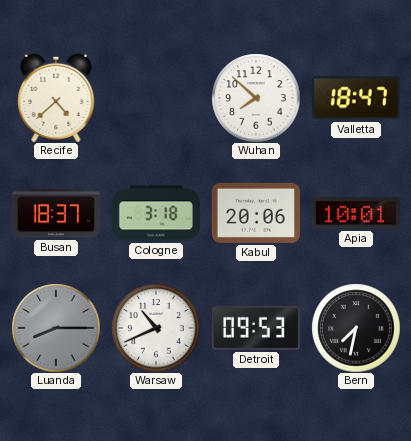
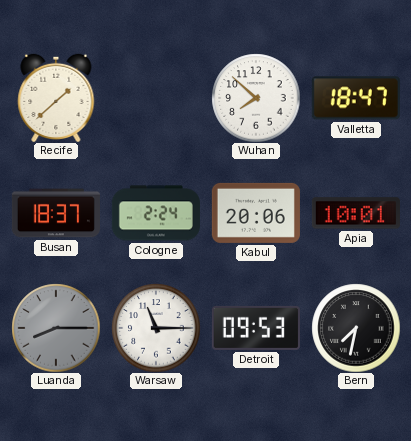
Recife: 4:38 -> 1:38
Cologne: 3:18 -> 2:24
Warsaw: 10:41 -> 11:15
